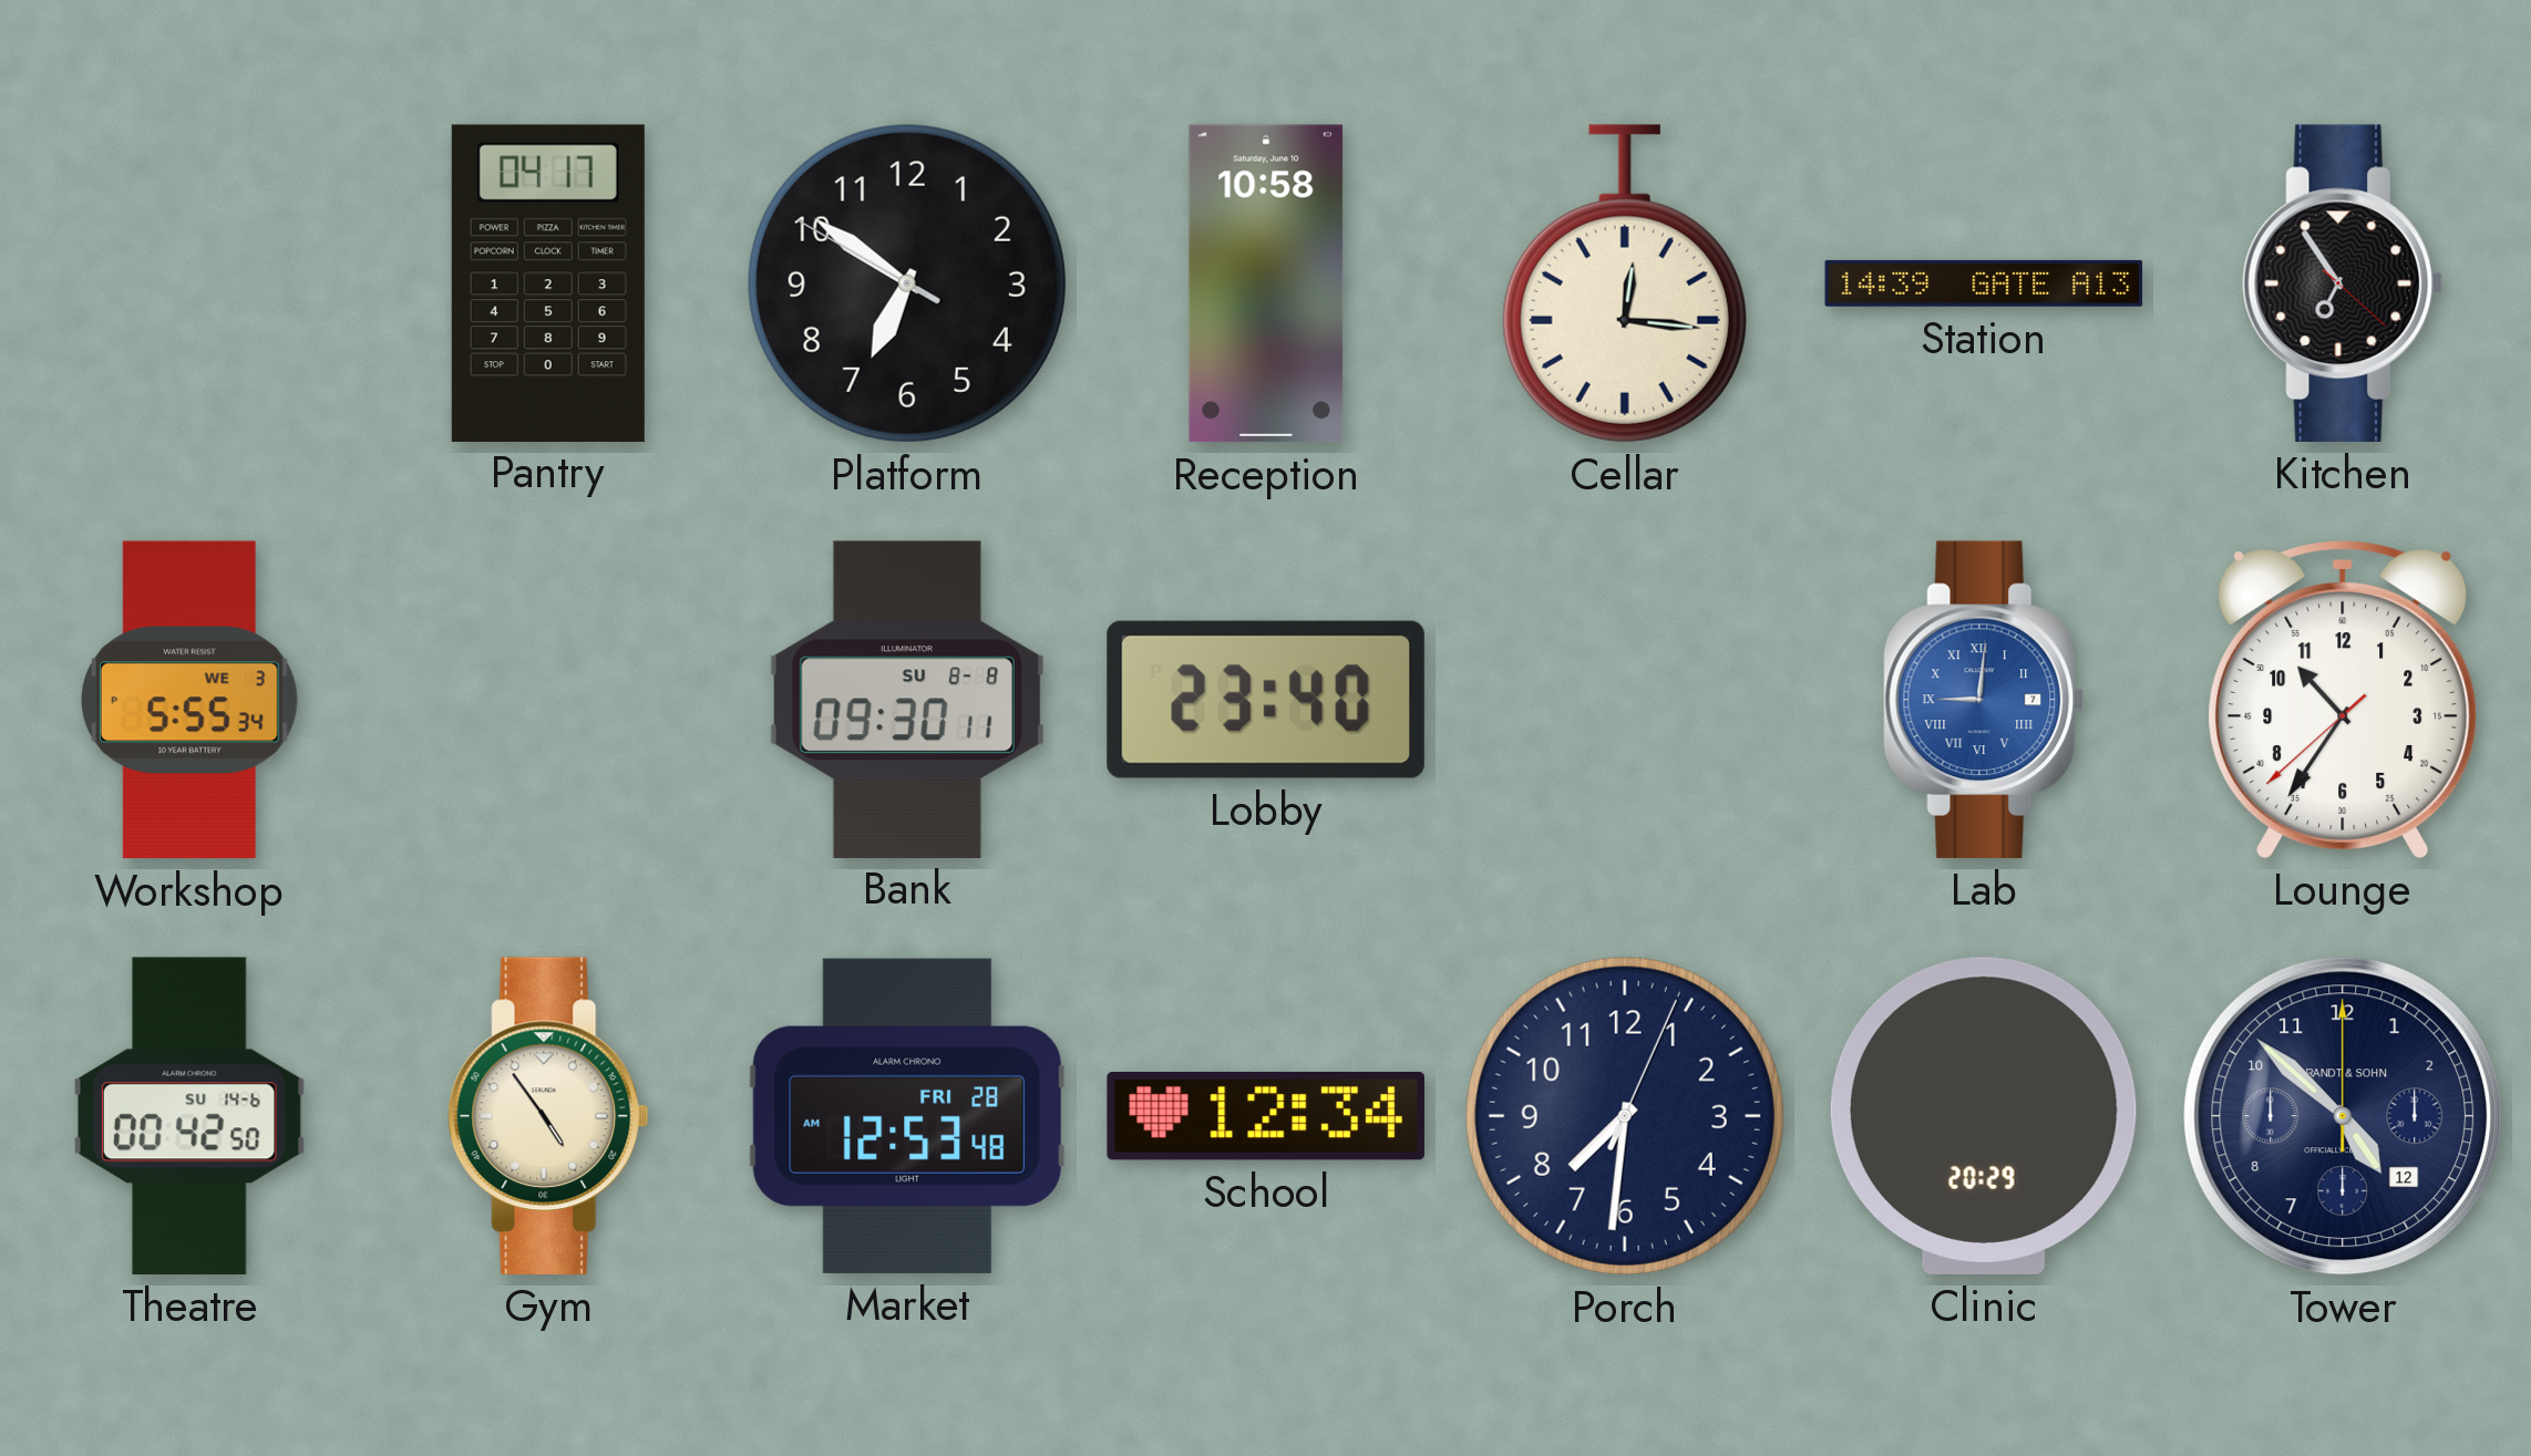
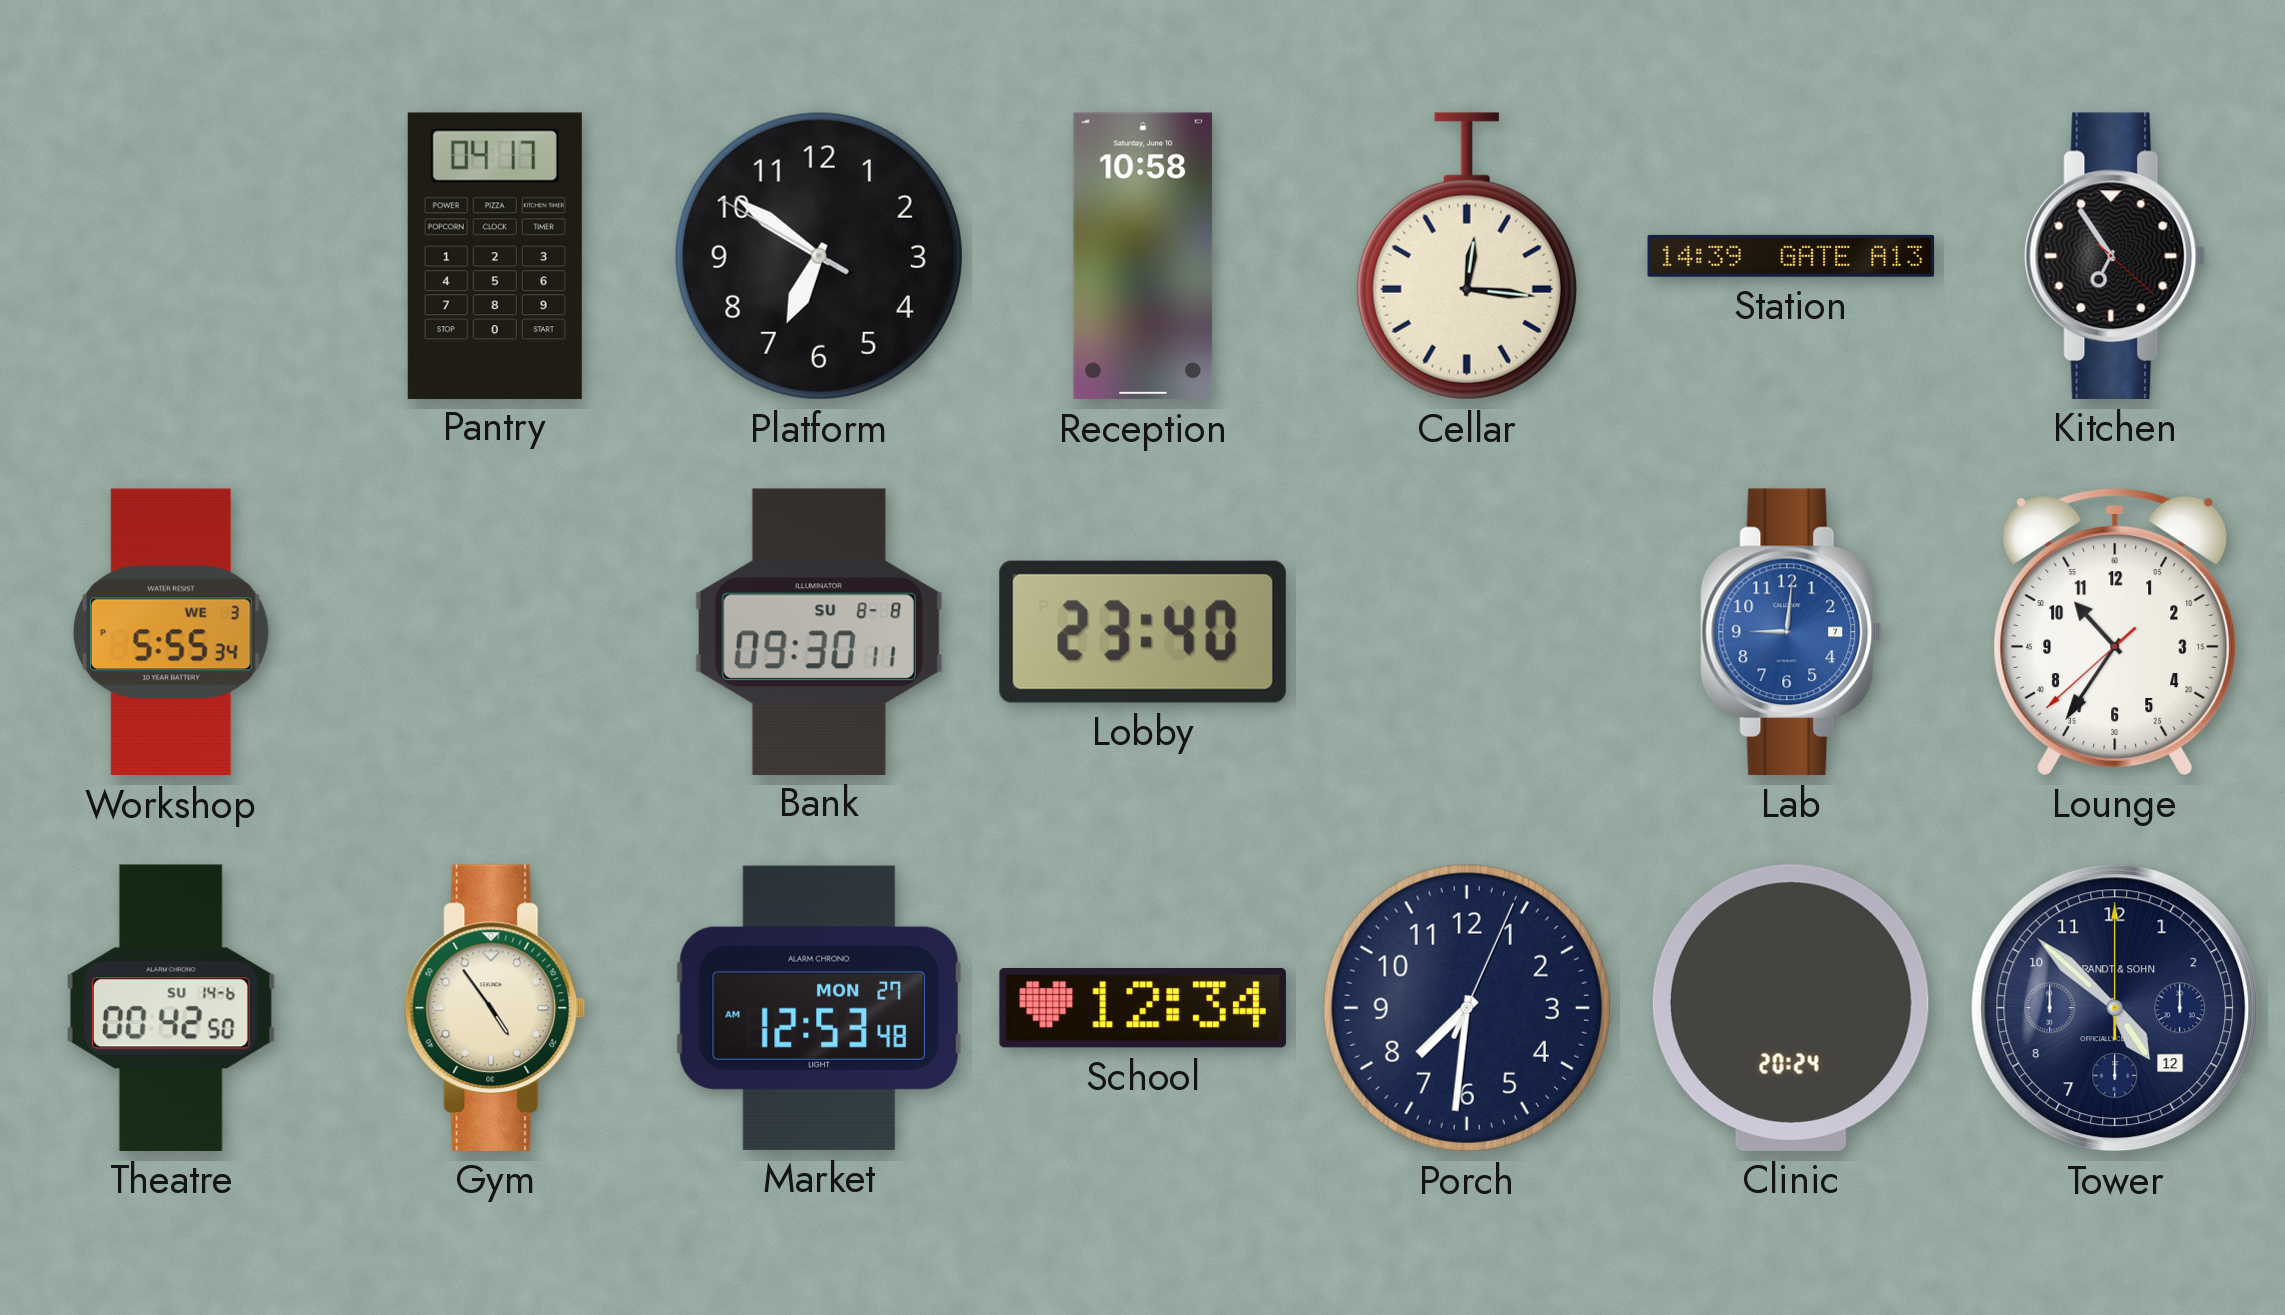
Lab numerals: Roman -> Arabic
Market date: FRI 28 -> MON 27
Clinic: 20:29 -> 20:24
